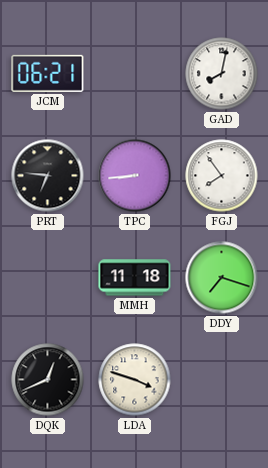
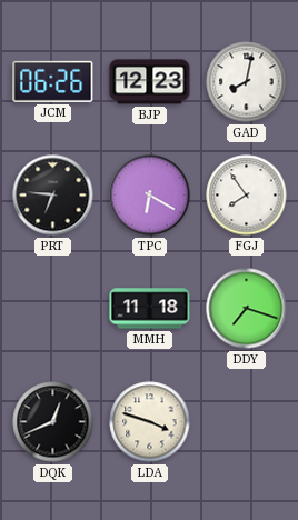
JCM: 06:21 -> 06:26
BJP: none -> 12:23
TPC: 8:44 -> 6:20
